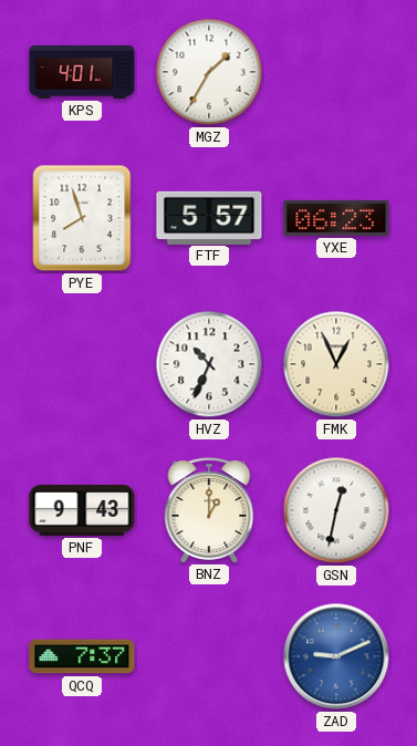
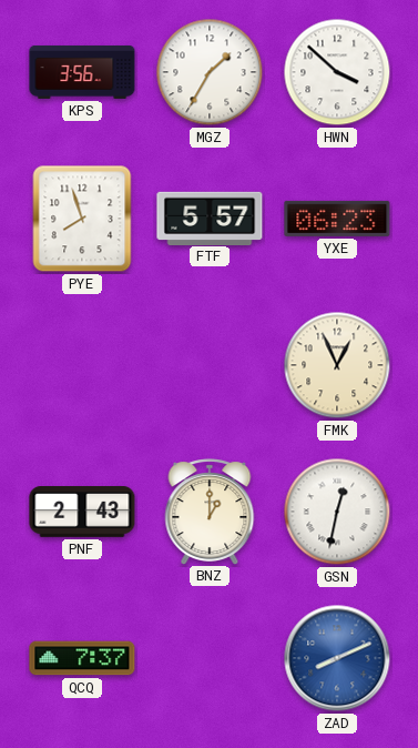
KPS: 4:01 -> 3:56
HWN: none -> 3:52
HVZ: 10:34 -> none
PNF: 9:43 -> 2:43
ZAD: 9:11 -> 8:11
